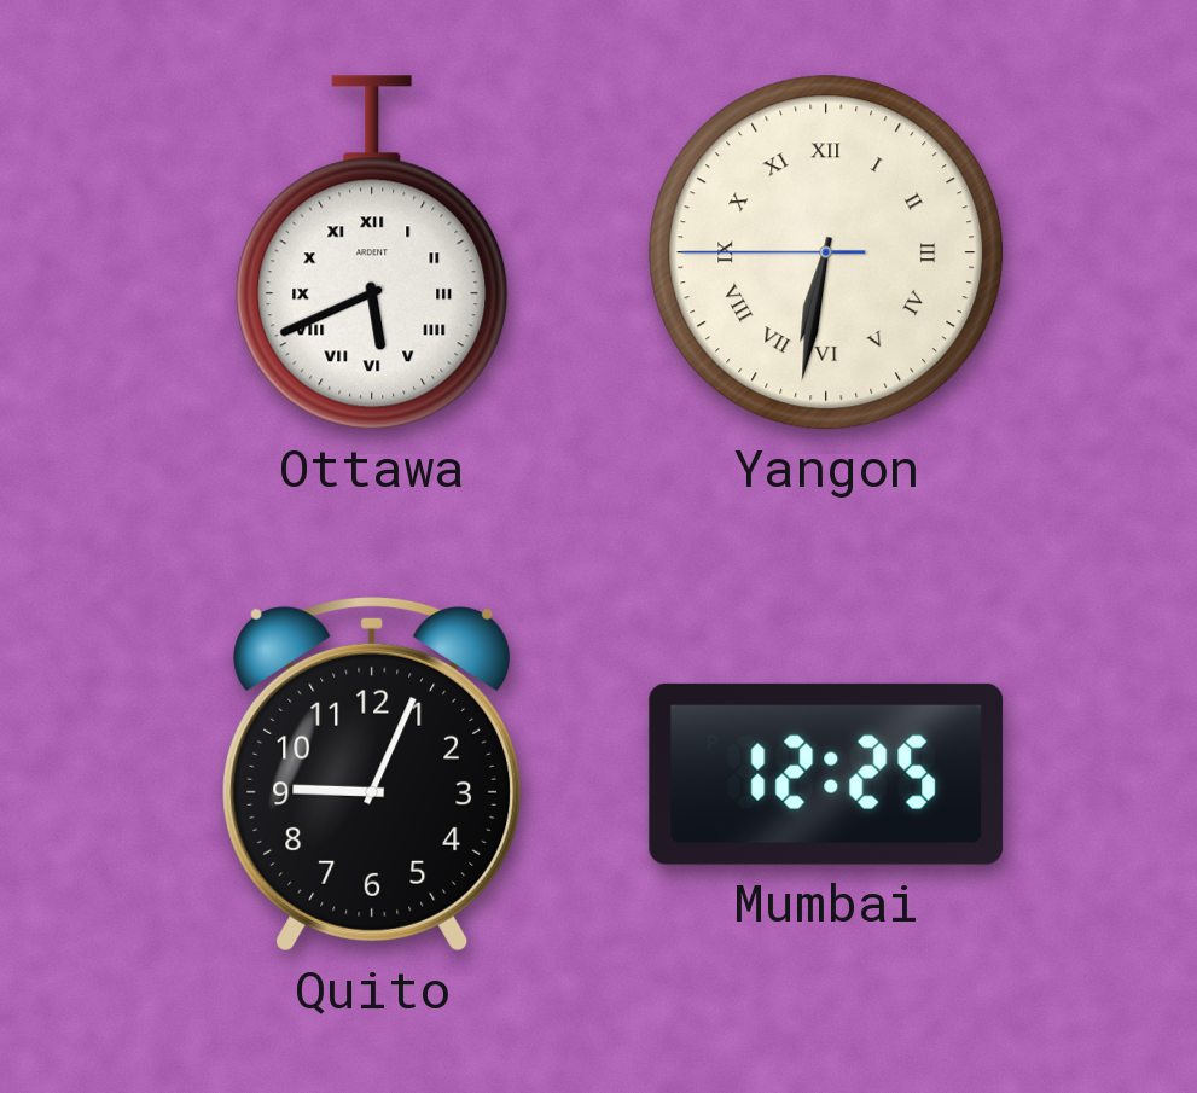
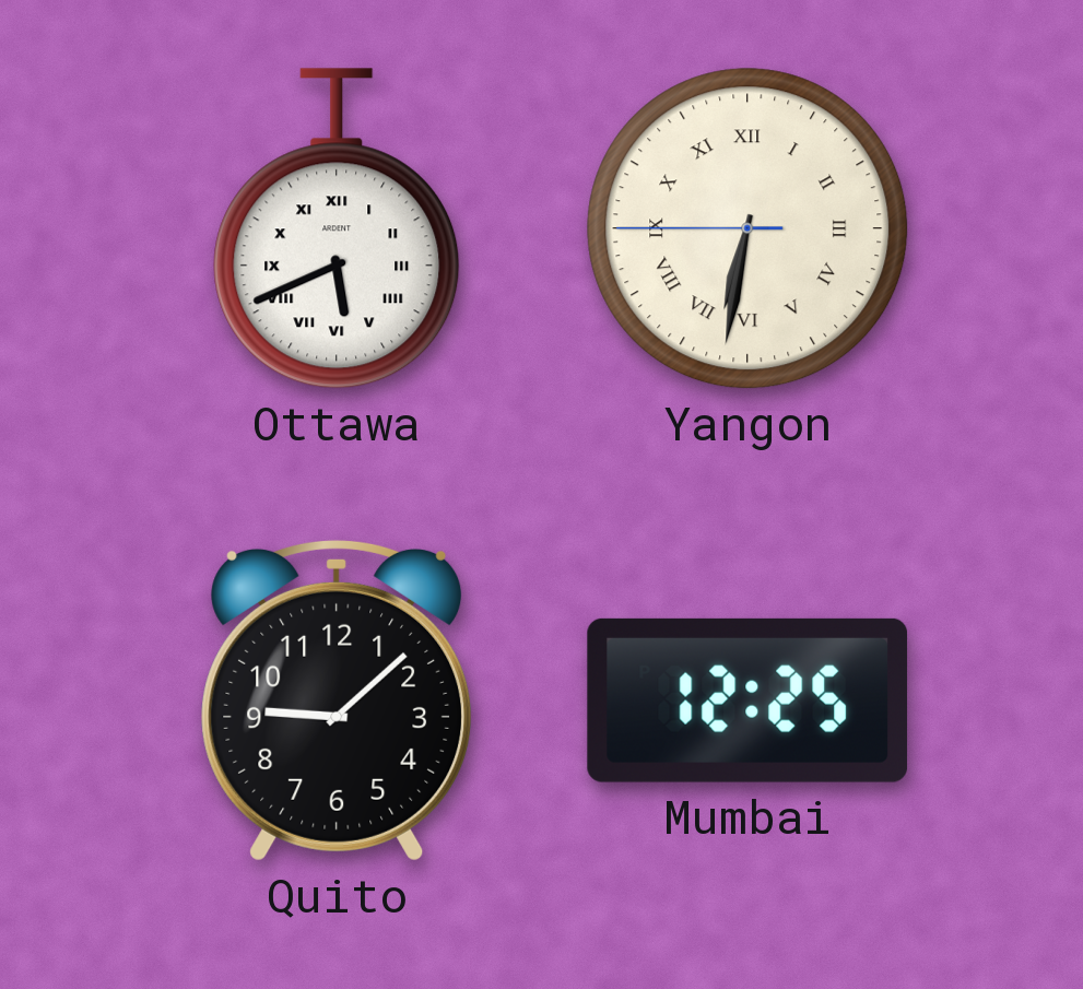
Quito: 9:04 -> 9:08
